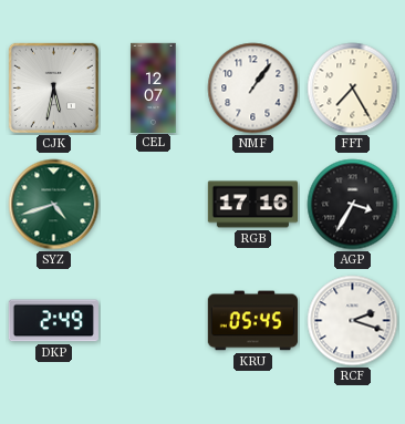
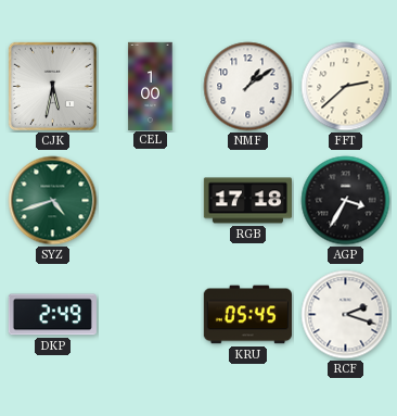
CEL: 12:07 -> 1:00
NMF: 1:06 -> 1:09
FFT: 7:25 -> 2:38
RGB: 17:16 -> 17:18
